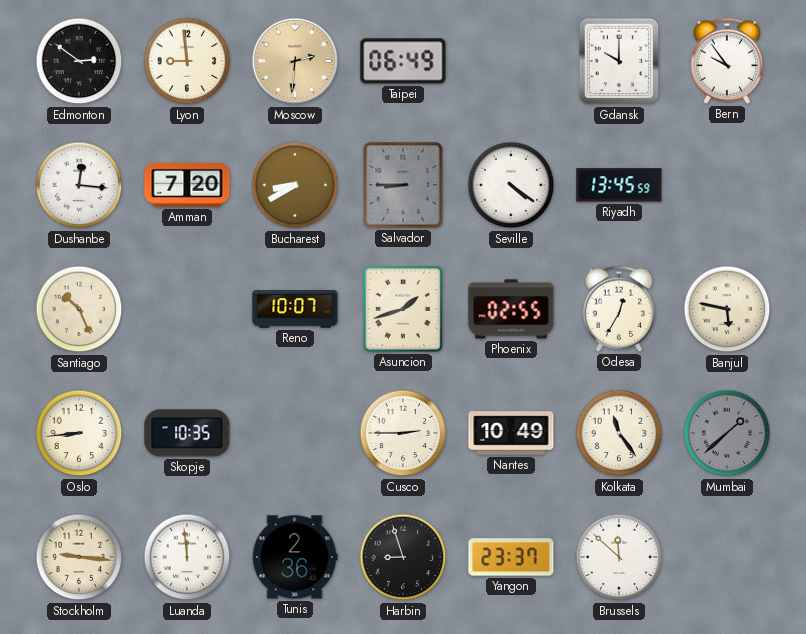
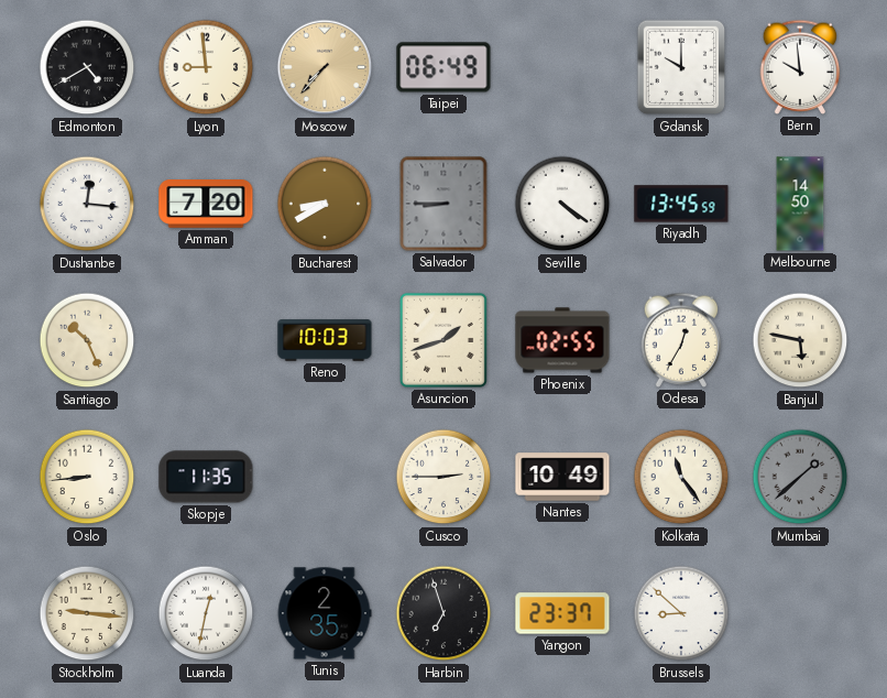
Edmonton: 2:51 -> 4:40
Moscow: 2:31 -> 7:37
Bern: 9:54 -> 9:59
Melbourne: none -> 14:50
Reno: 10:07 -> 10:03
Skopje: 10:35 -> 11:35
Luanda: 11:59 -> 12:32
Tunis: 2:36 -> 2:35
Harbin: 8:57 -> 6:57
Brussels: 11:52 -> 8:52
